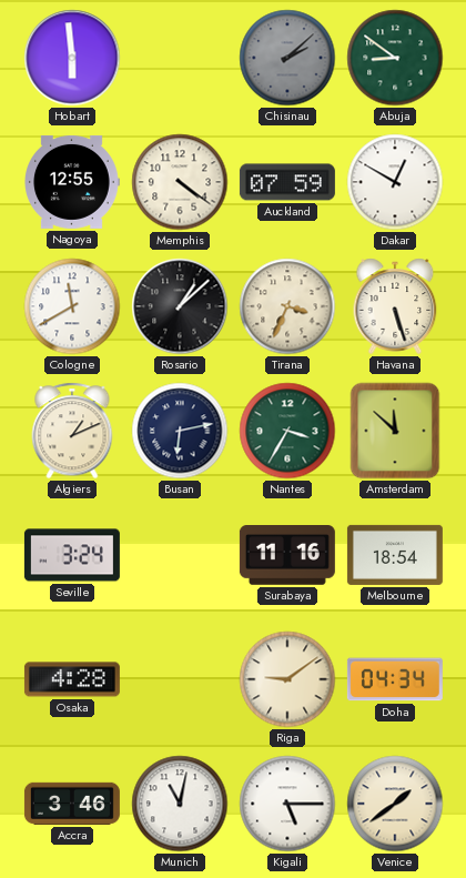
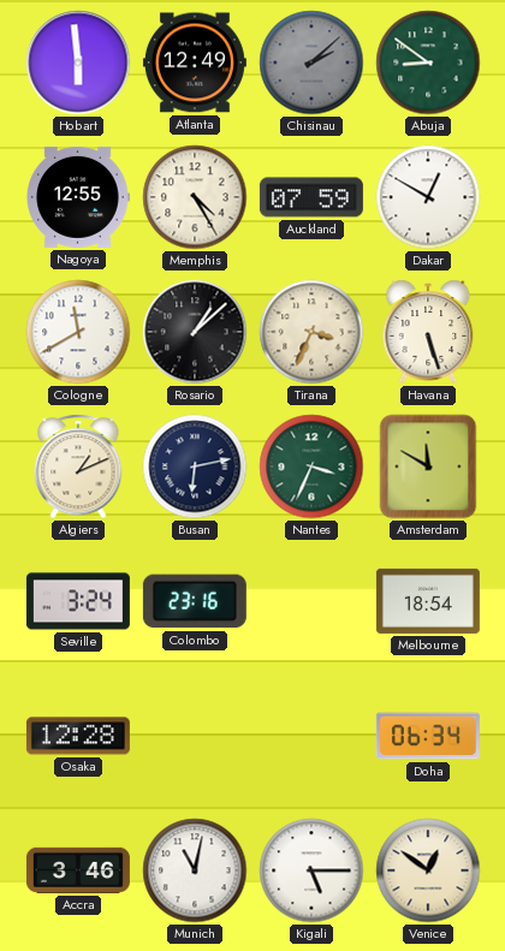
Atlanta: none -> 12:49
Memphis: 4:21 -> 4:25
Nantes: 3:35 -> 3:34
Amsterdam: 11:52 -> 11:50
Colombo: none -> 23:16
Surabaya: 11:16 -> none
Osaka: 4:28 -> 12:28
Riga: 9:09 -> none
Doha: 04:34 -> 06:34
Venice: 1:39 -> 12:51
